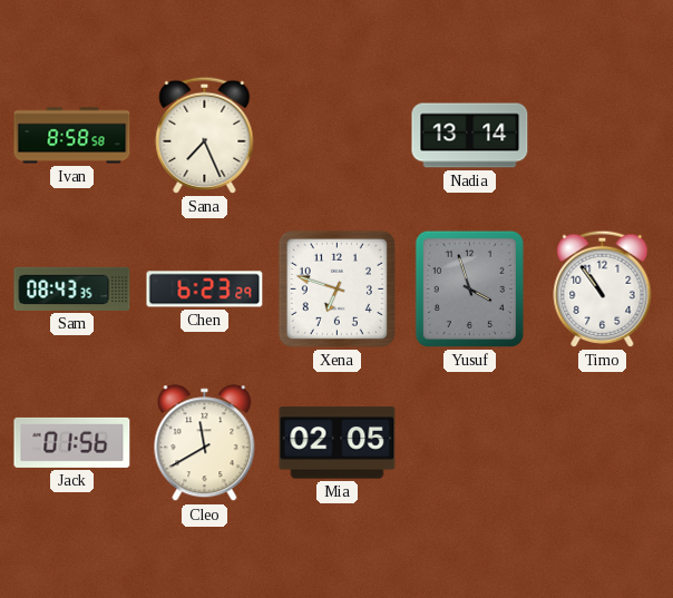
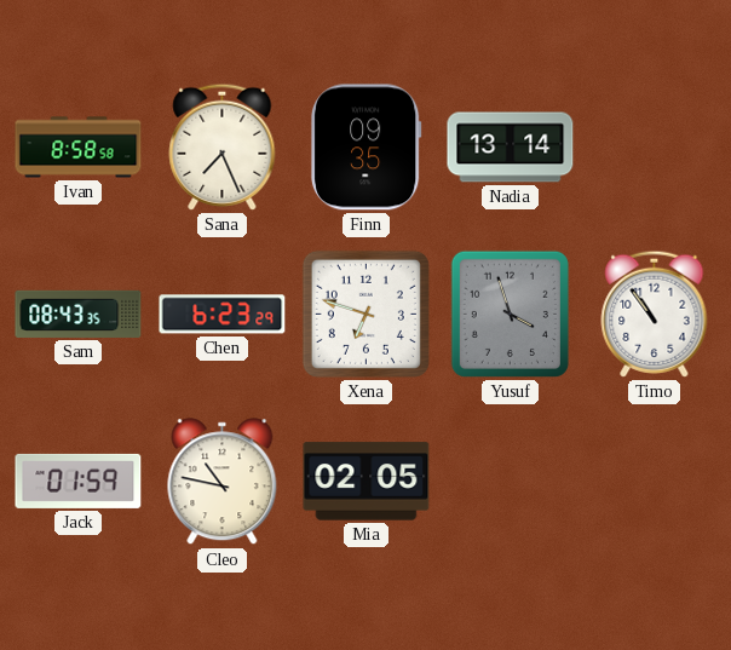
Finn: none -> 09:35
Jack: 01:56 -> 01:59
Cleo: 11:40 -> 10:47
